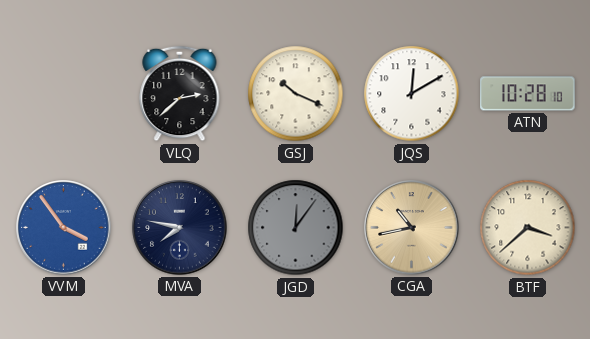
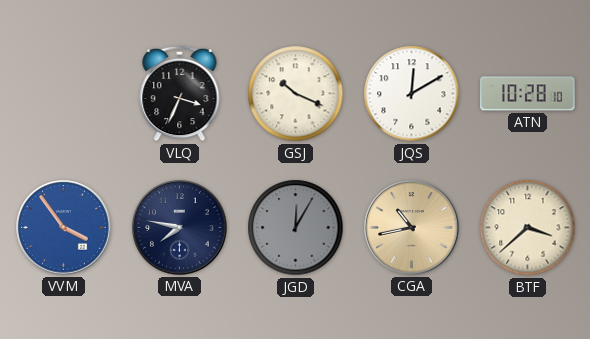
VLQ: 2:38 -> 3:34
JGD: 12:06 -> 12:05
